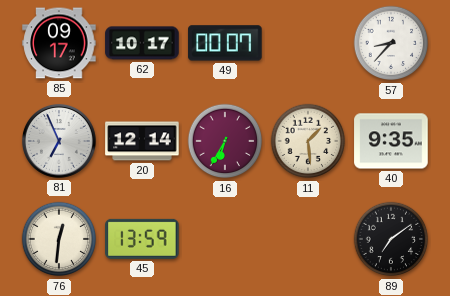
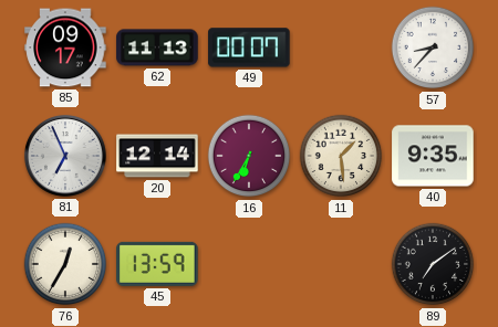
62: 10:17 -> 11:13
76: 12:31 -> 12:35
